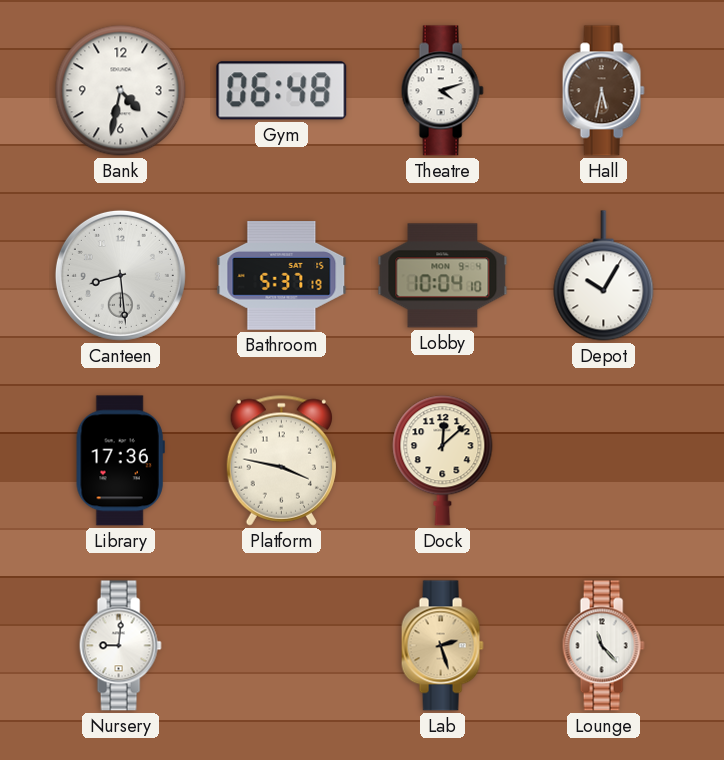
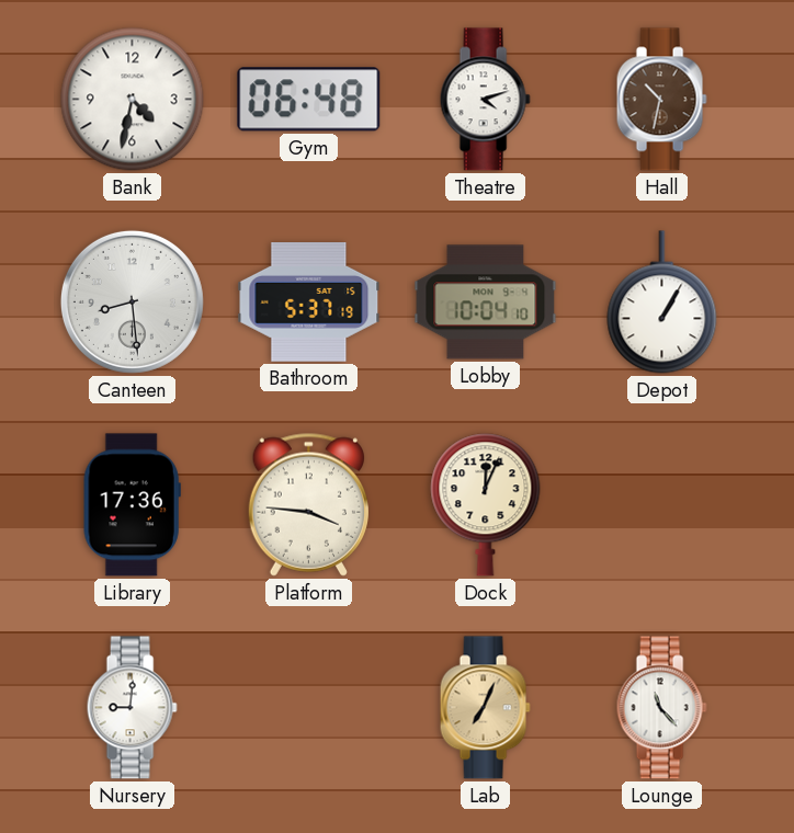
Hall: 5:32 -> 10:32
Depot: 10:05 -> 1:05
Platform: 3:47 -> 3:46
Dock: 12:08 -> 12:04
Lab: 2:27 -> 7:04
